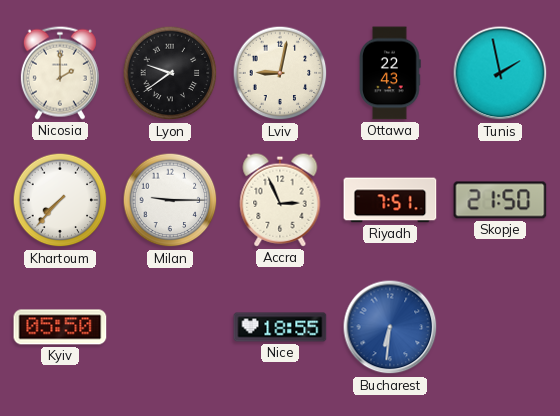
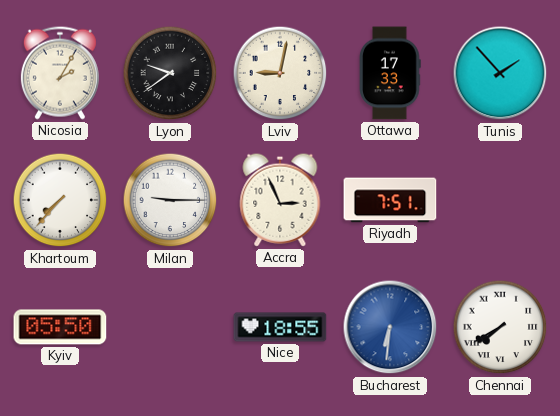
Nicosia: 2:00 -> 2:05
Ottawa: 22:43 -> 17:33
Tunis: 1:58 -> 1:53
Skopje: 21:50 -> none
Chennai: none -> 7:40
